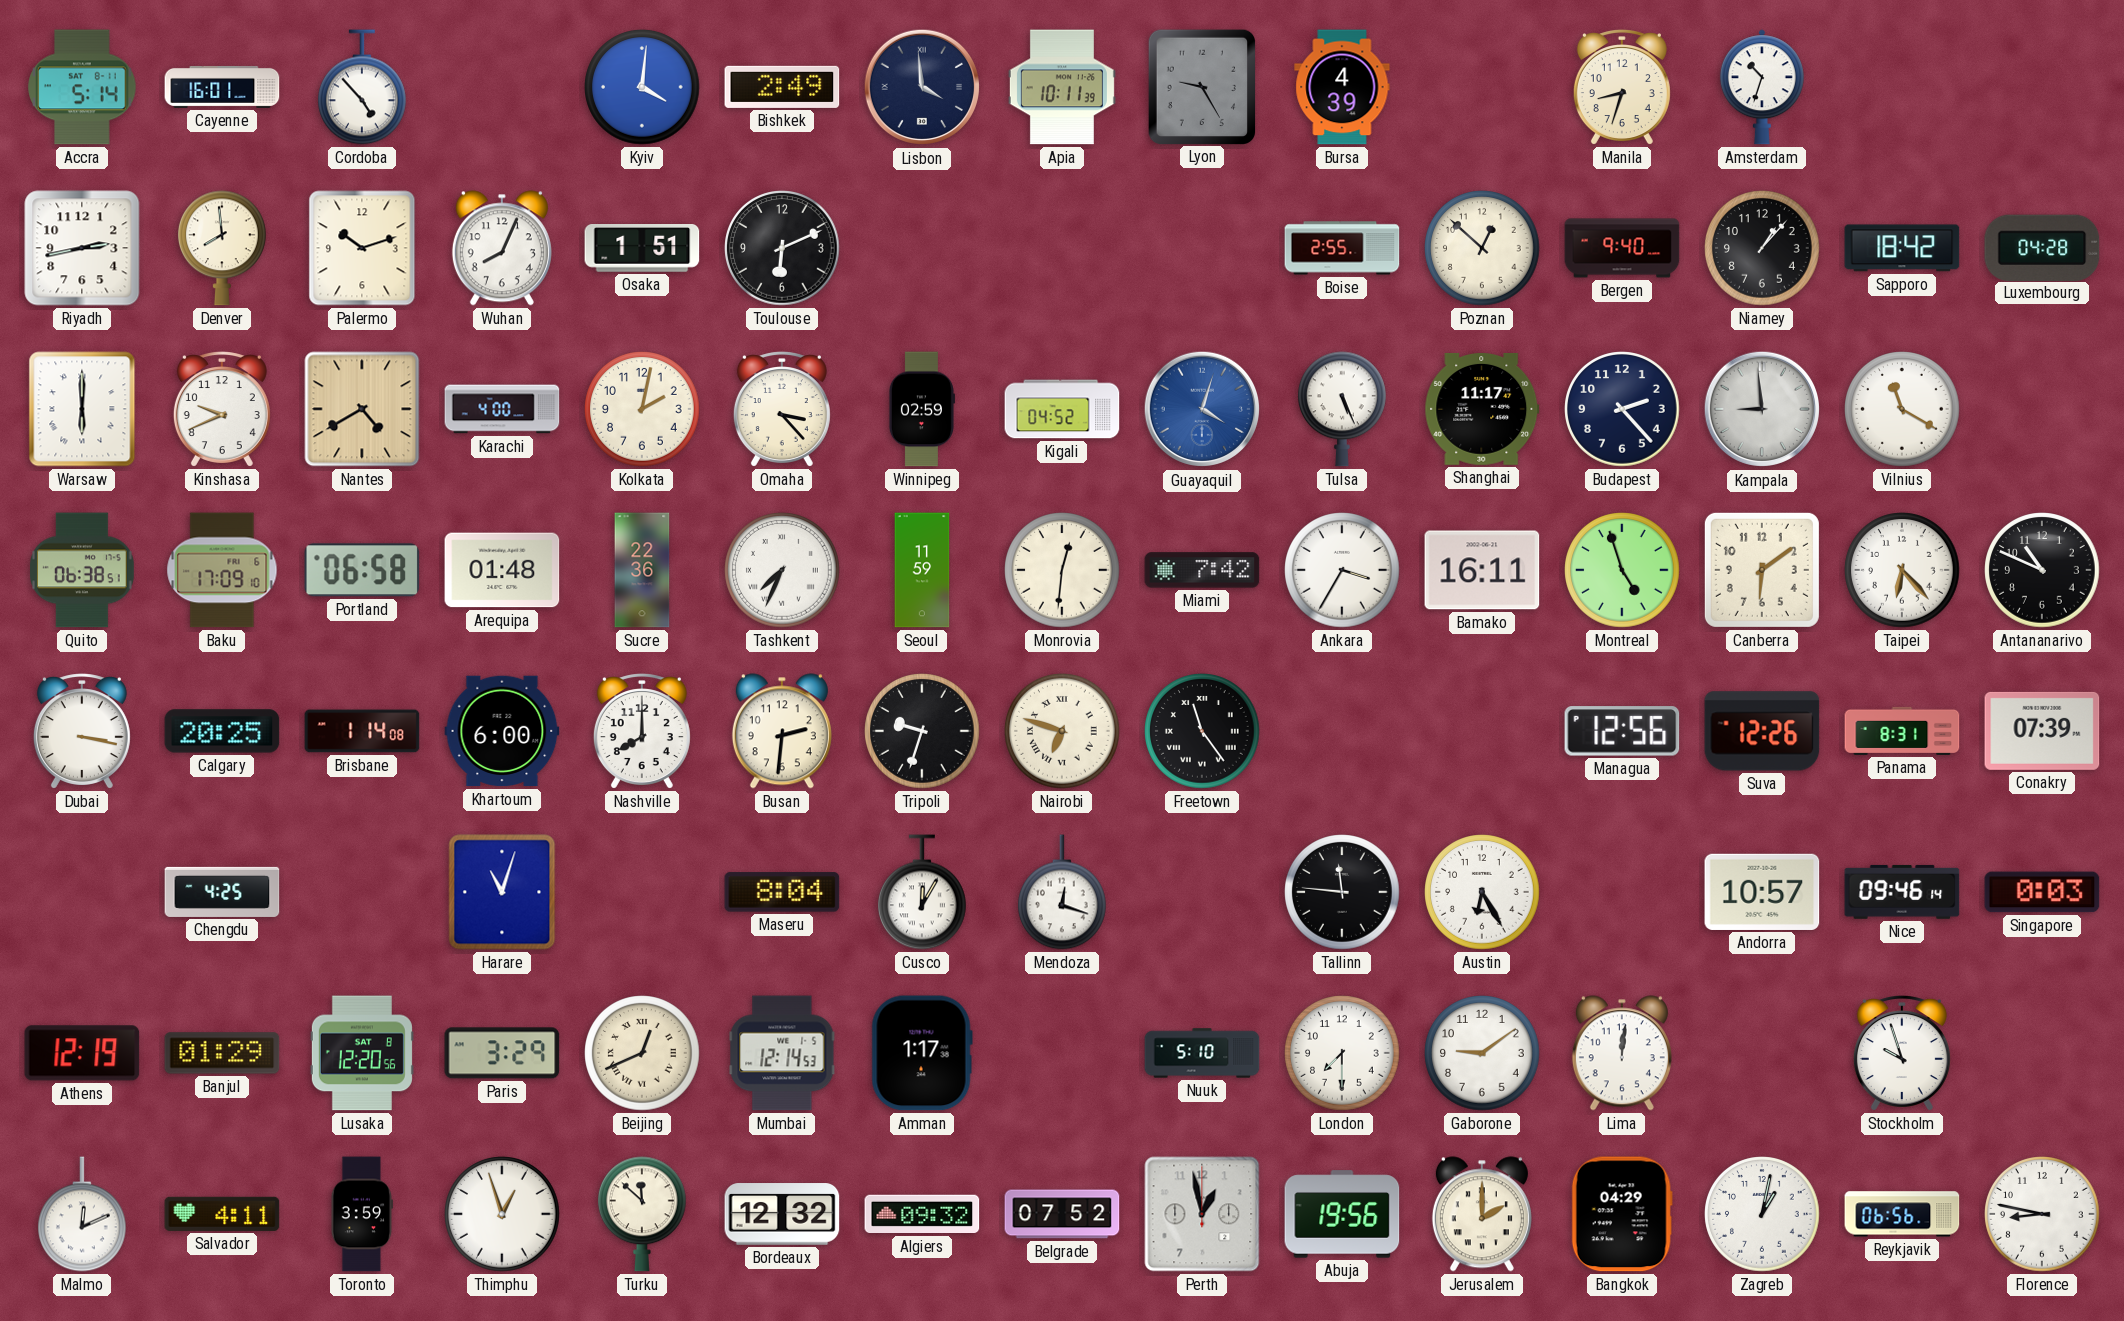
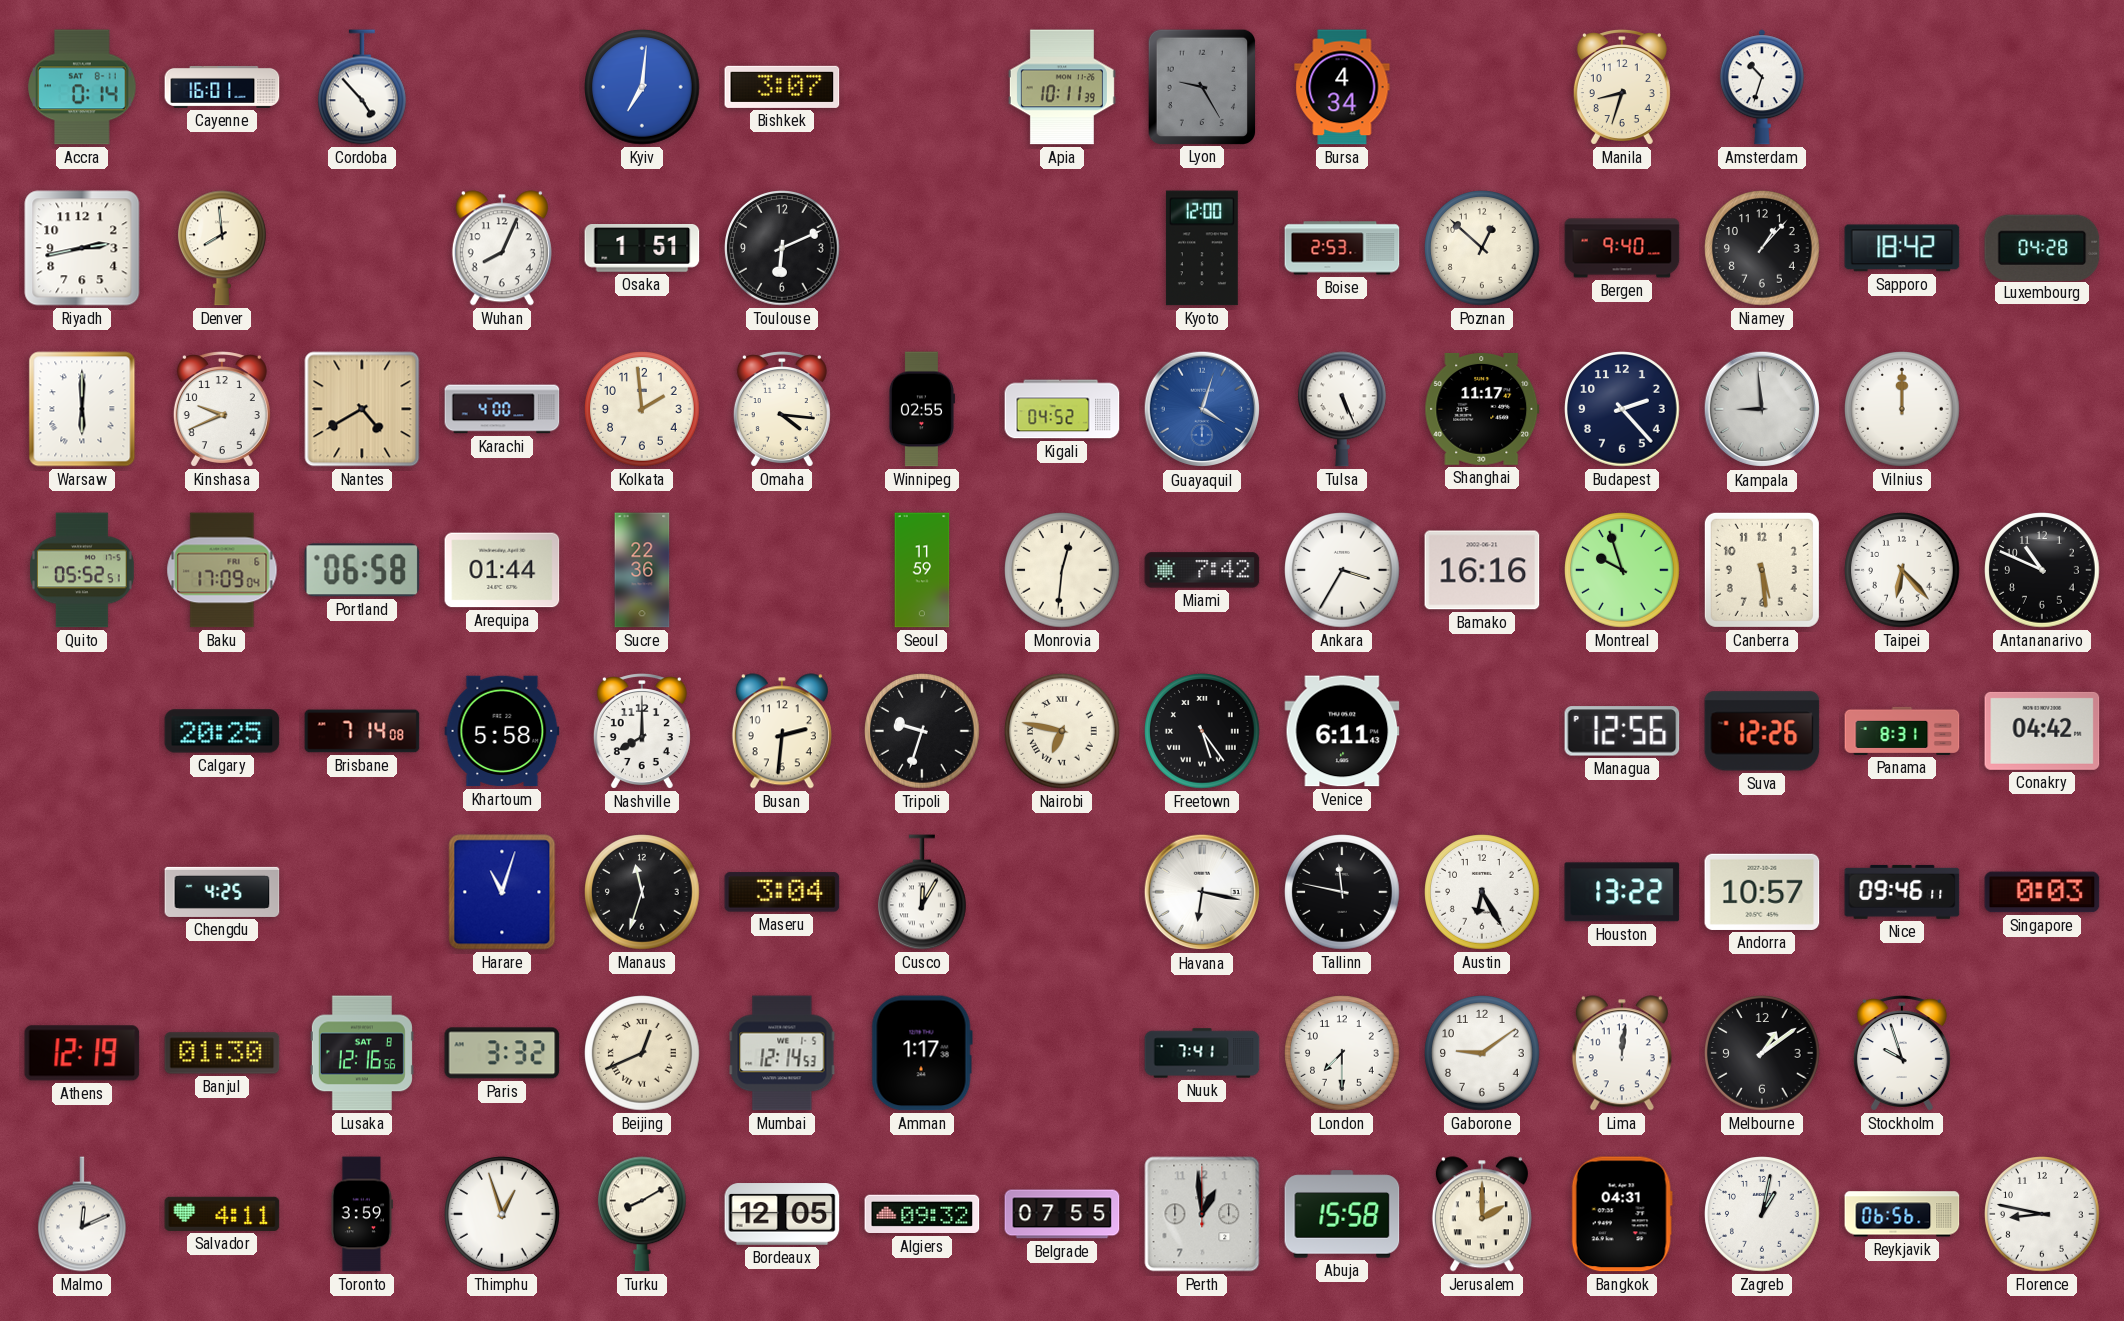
Accra: 5:14 -> 0:14
Kyiv: 4:01 -> 7:01
Bishkek: 2:49 -> 3:07
Lisbon: 3:59 -> none
Bursa: 4:39 -> 4:34
Palermo: 10:12 -> none
Kyoto: none -> 12:00
Boise: 2:55 -> 2:53
Kolkata: 2:02 -> 1:59
Omaha: 3:23 -> 4:16
Winnipeg: 02:59 -> 02:55
Vilnius: 11:20 -> 12:00
Quito: 06:38 -> 05:52
Baku: 17:09:10 -> 17:09:04
Arequipa: 01:48 -> 01:44
Tashkent: 7:34 -> none
Bamako: 16:11 -> 16:16
Montreal: 4:57 -> 9:57
Canberra: 6:09 -> 5:29
Dubai: 3:17 -> none
Brisbane: 1:14 -> 7:14
Khartoum: 6:00 -> 5:58
Nairobi: 6:48 -> 6:47
Freetown: 11:24 -> 5:24
Venice: none -> 6:11
Conakry: 07:39 -> 04:42
Manaus: none -> 11:33
Maseru: 8:04 -> 3:04
Mendoza: 12:18 -> none
Havana: none -> 6:17
Tallinn: 11:46 -> 11:47
Houston: none -> 13:22
Nice: 09:46:14 -> 09:46:11
Banjul: 01:29 -> 01:30
Lusaka: 12:20 -> 12:16
Paris: 3:29 -> 3:32
Nuuk: 5:10 -> 7:41
Melbourne: none -> 1:09
Turku: 11:52 -> 8:10
Bordeaux: 12:32 -> 12:05
Belgrade: 07:52 -> 07:55
Perth: 12:58 -> 12:59
Abuja: 19:56 -> 15:58
Bangkok: 04:29 -> 04:31
